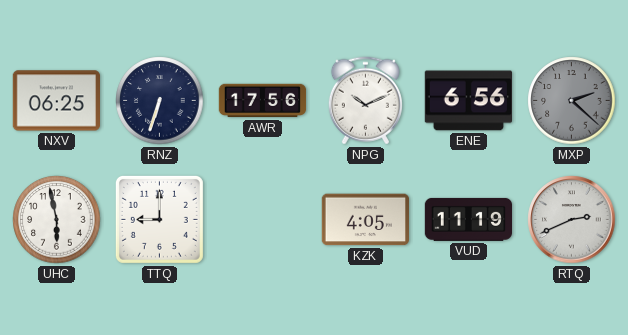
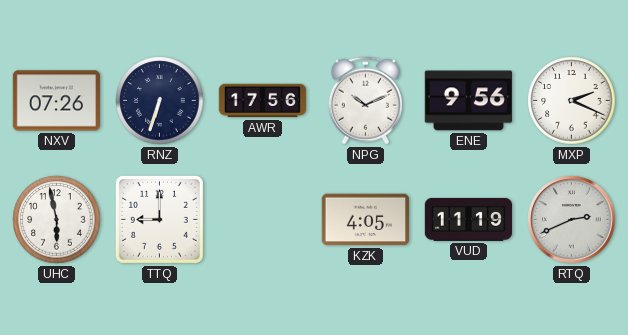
NXV: 06:25 -> 07:26
ENE: 6:56 -> 9:56
MXP: 2:22 -> 2:19
MXP dial: grey -> white
